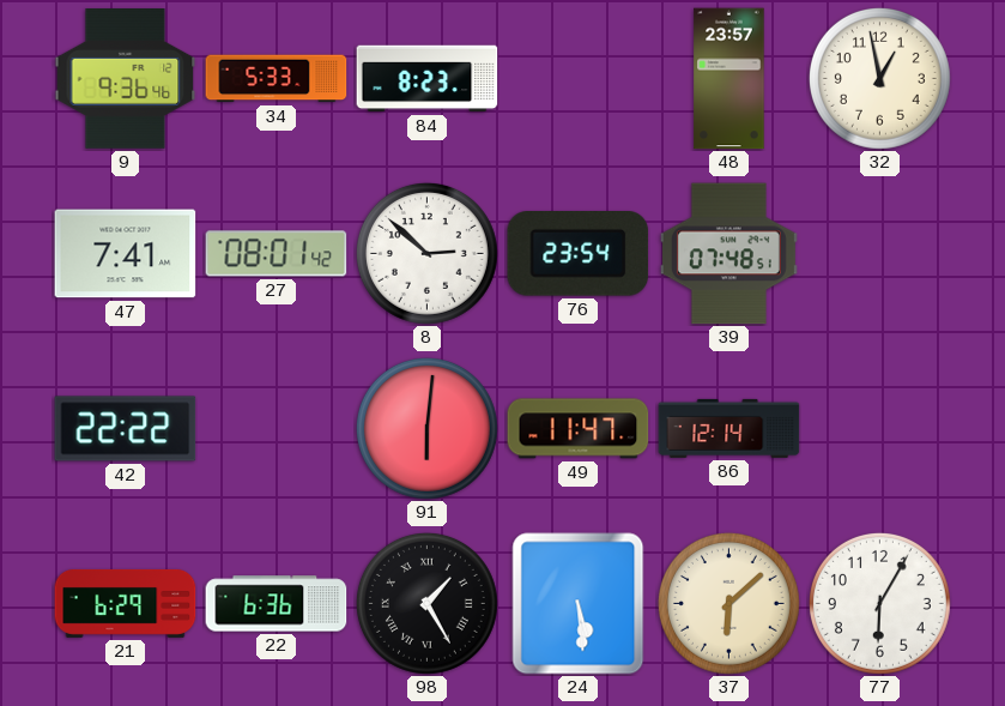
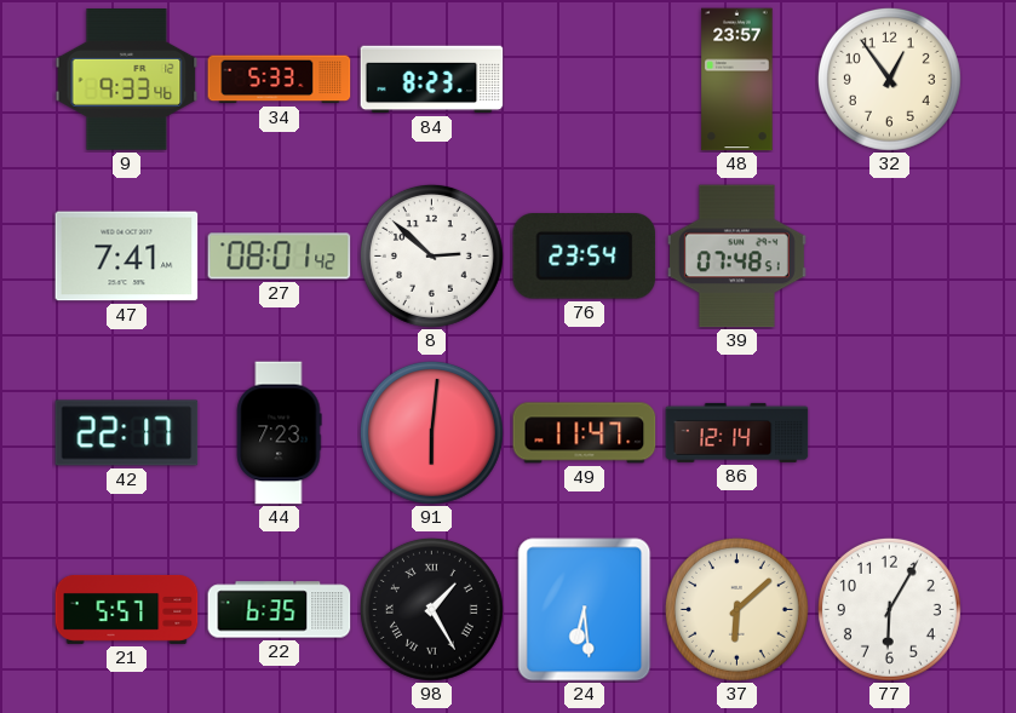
9: 9:36 -> 9:33
32: 12:58 -> 12:54
42: 22:22 -> 22:17
44: none -> 7:23
21: 6:29 -> 5:57
22: 6:36 -> 6:35
24: 5:29 -> 6:29
